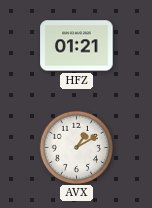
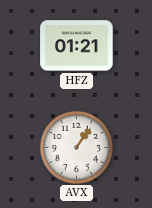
AVX: 1:10 -> 1:06
